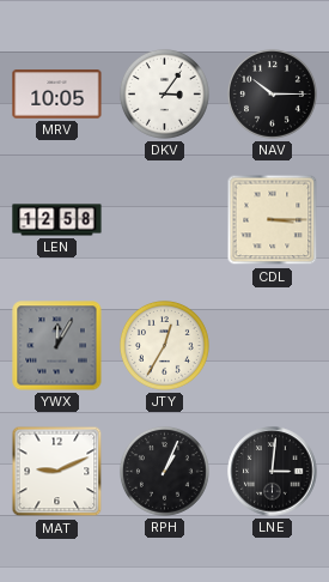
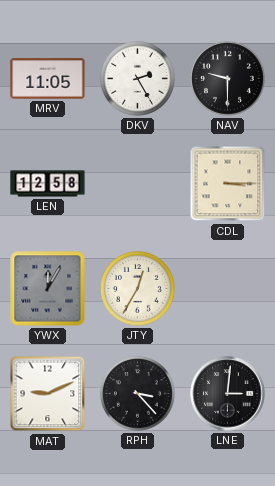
MRV: 10:05 -> 11:05
DKV: 3:06 -> 2:25
NAV: 10:15 -> 9:30
RPH: 1:04 -> 3:23
